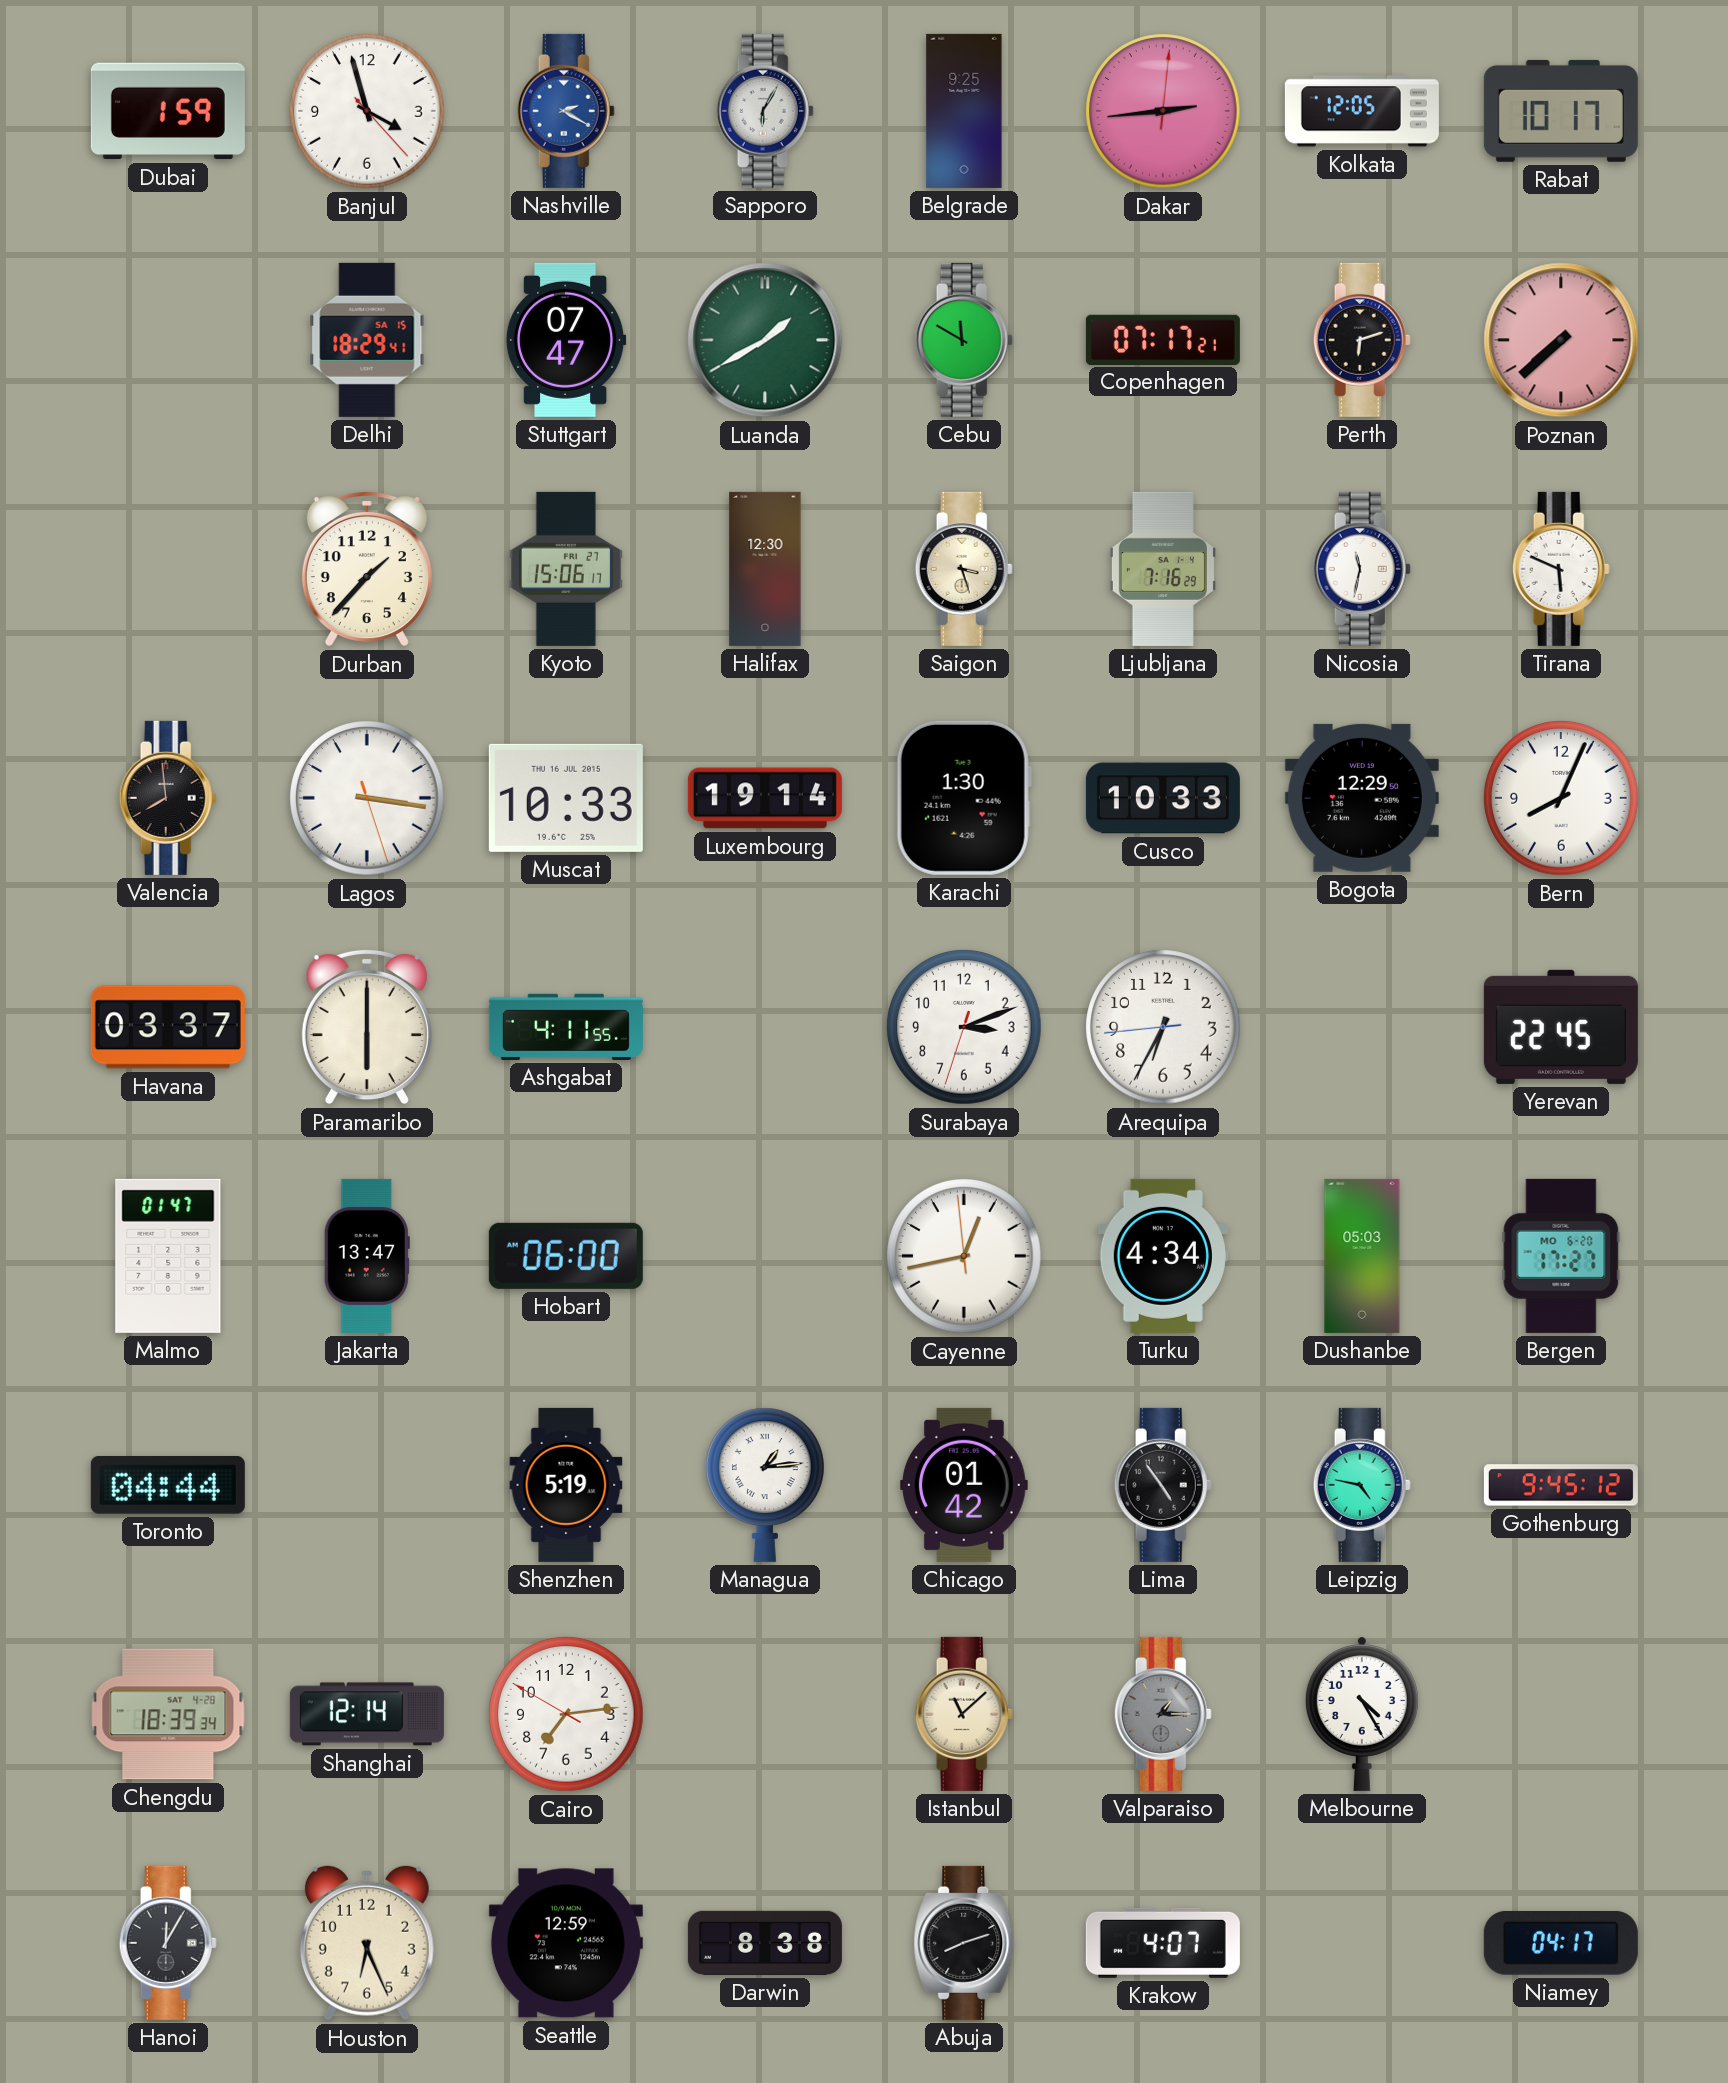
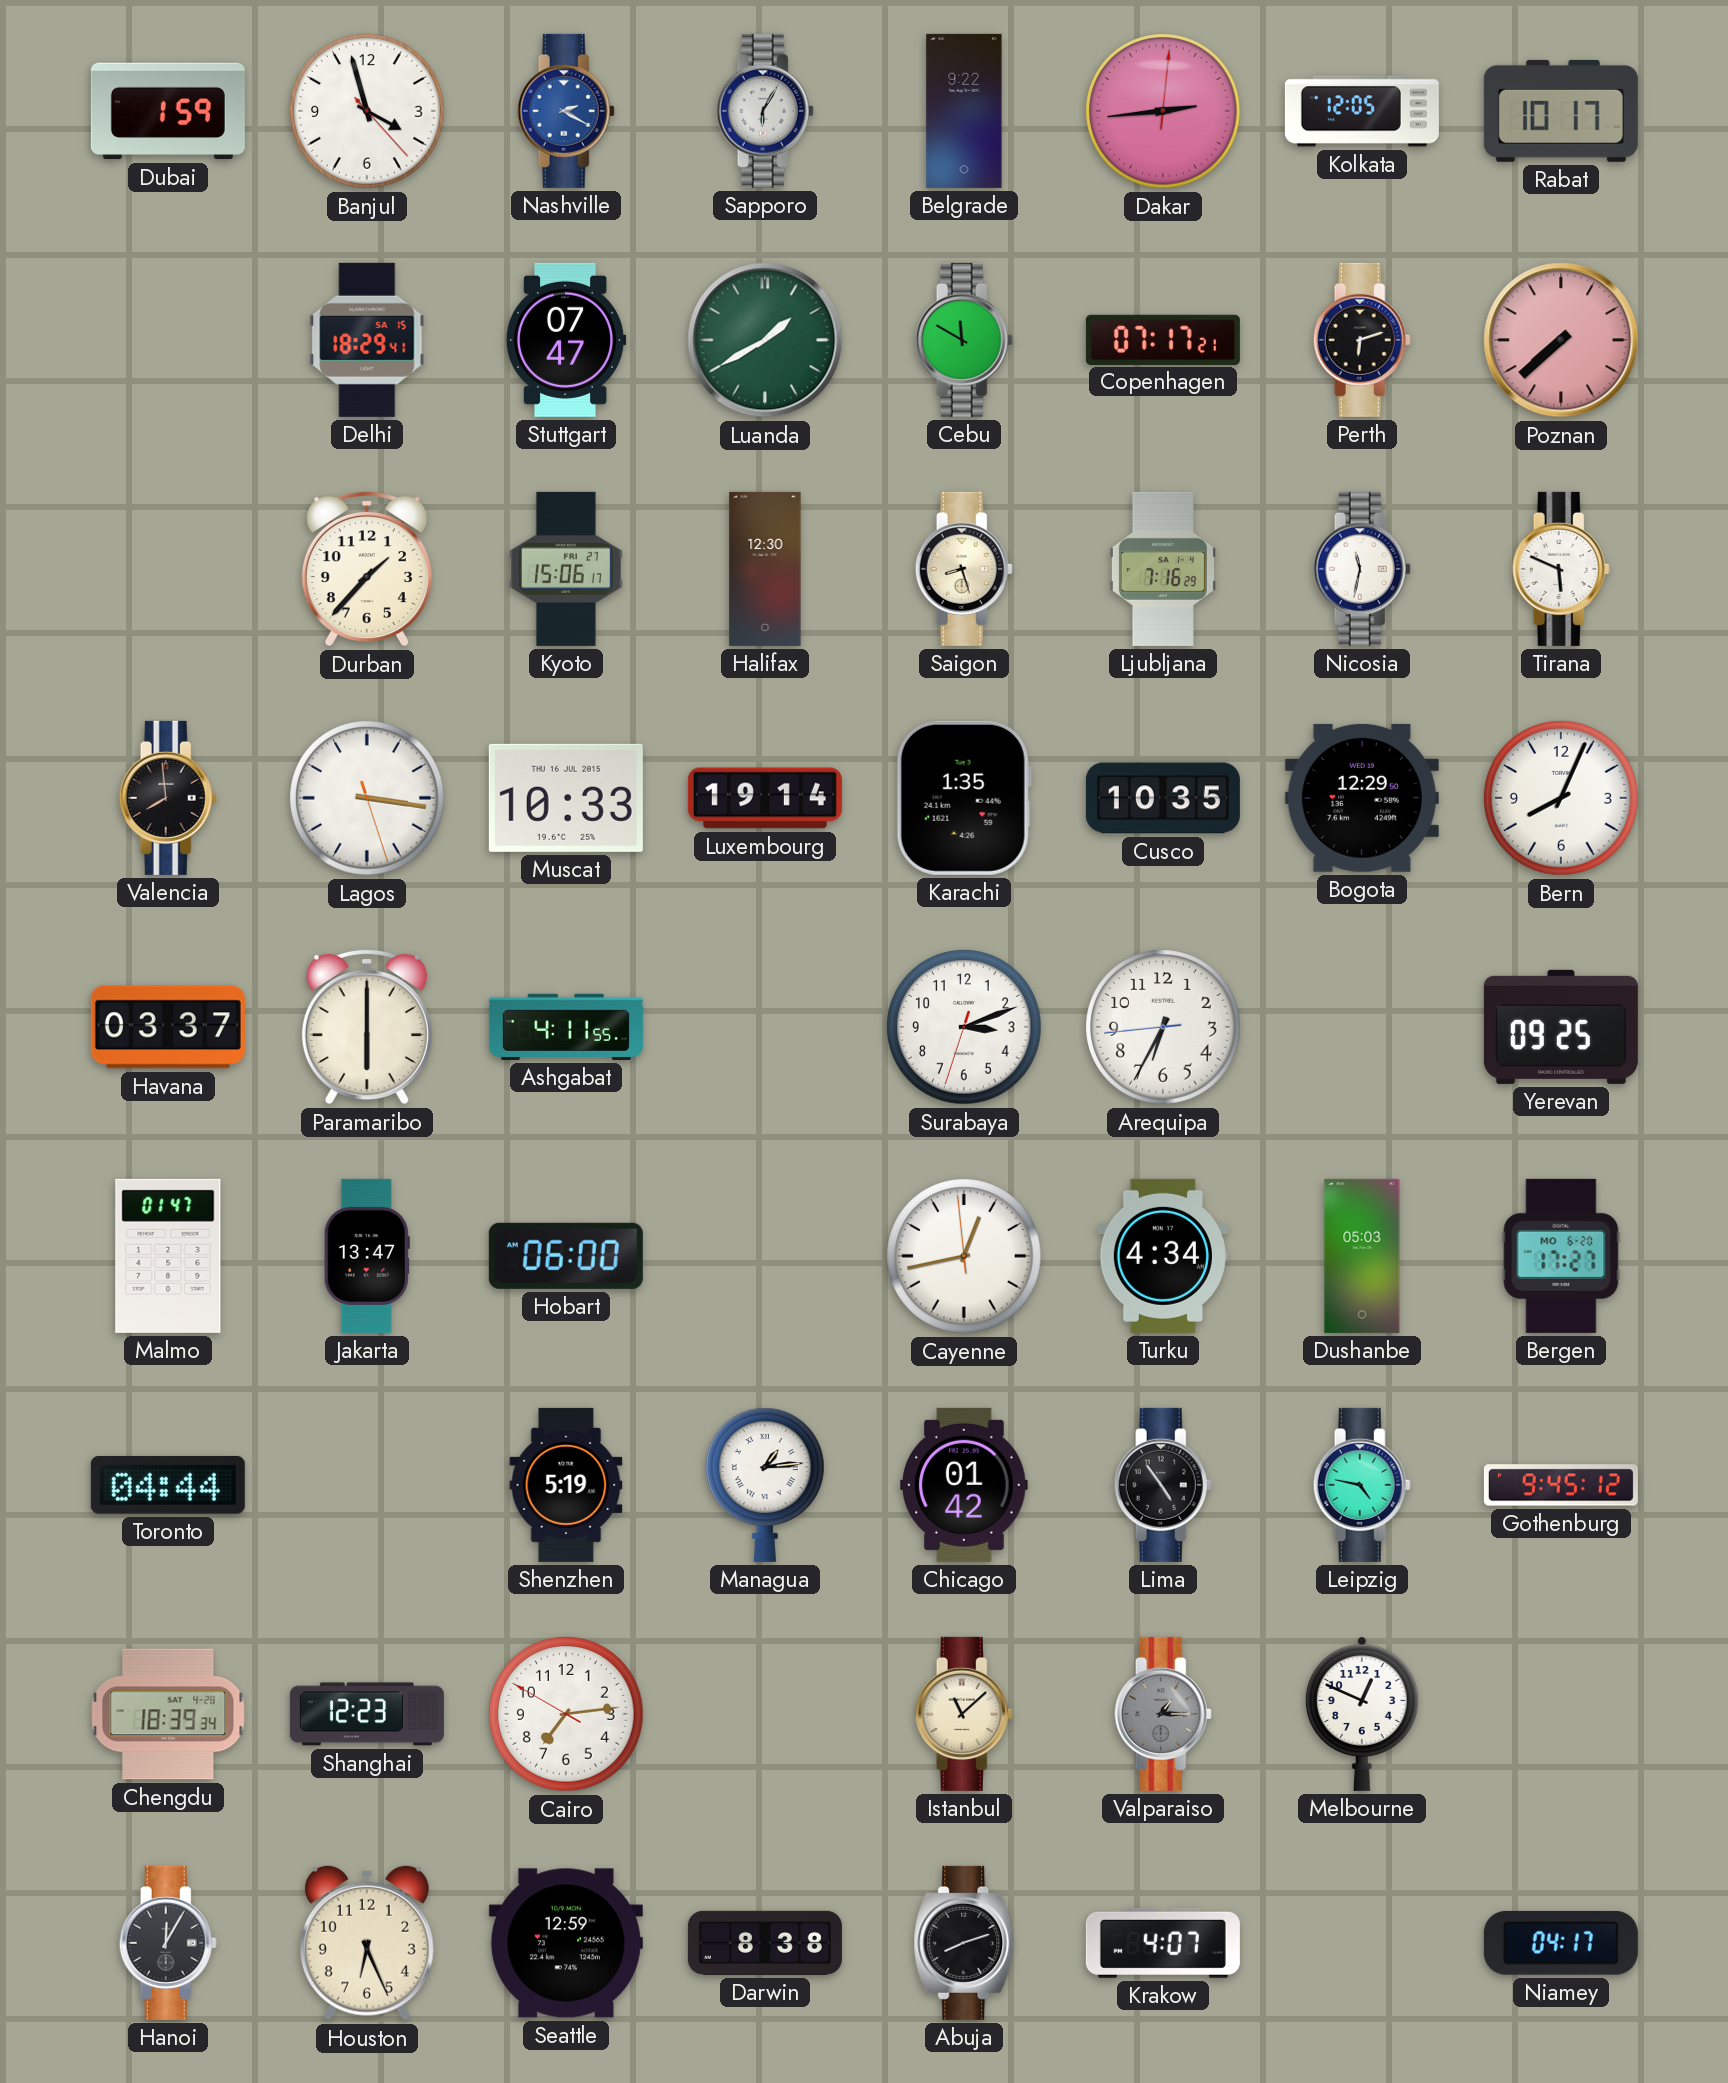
Belgrade: 9:25 -> 9:22
Saigon: 3:27 -> 8:27
Karachi: 1:30 -> 1:35
Cusco: 10:33 -> 10:35
Yerevan: 22:45 -> 09:25
Shanghai: 12:14 -> 12:23
Melbourne: 4:25 -> 12:49
